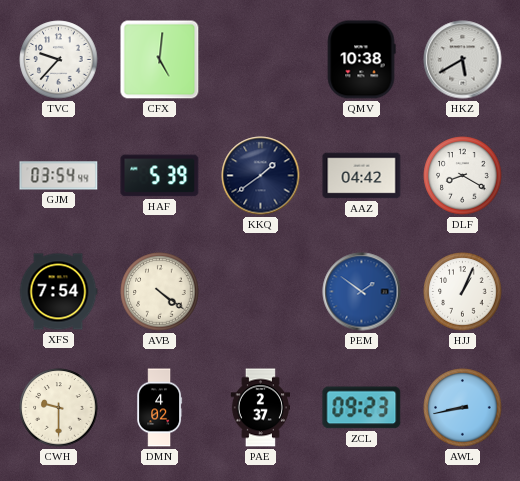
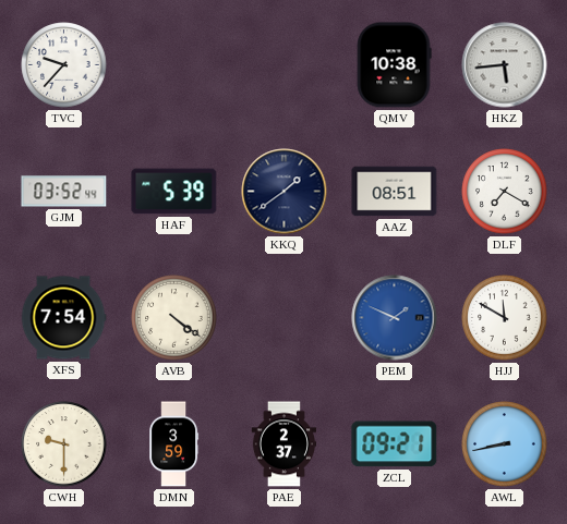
CFX: 5:01 -> none
HKZ: 5:40 -> 5:44
GJM: 03:54 -> 03:52
AAZ: 04:42 -> 08:51
DLF: 8:20 -> 7:20
PEM: 1:51 -> 1:49
HJJ: 1:04 -> 11:50
DMN: 4:02 -> 3:59
ZCL: 09:23 -> 09:21
